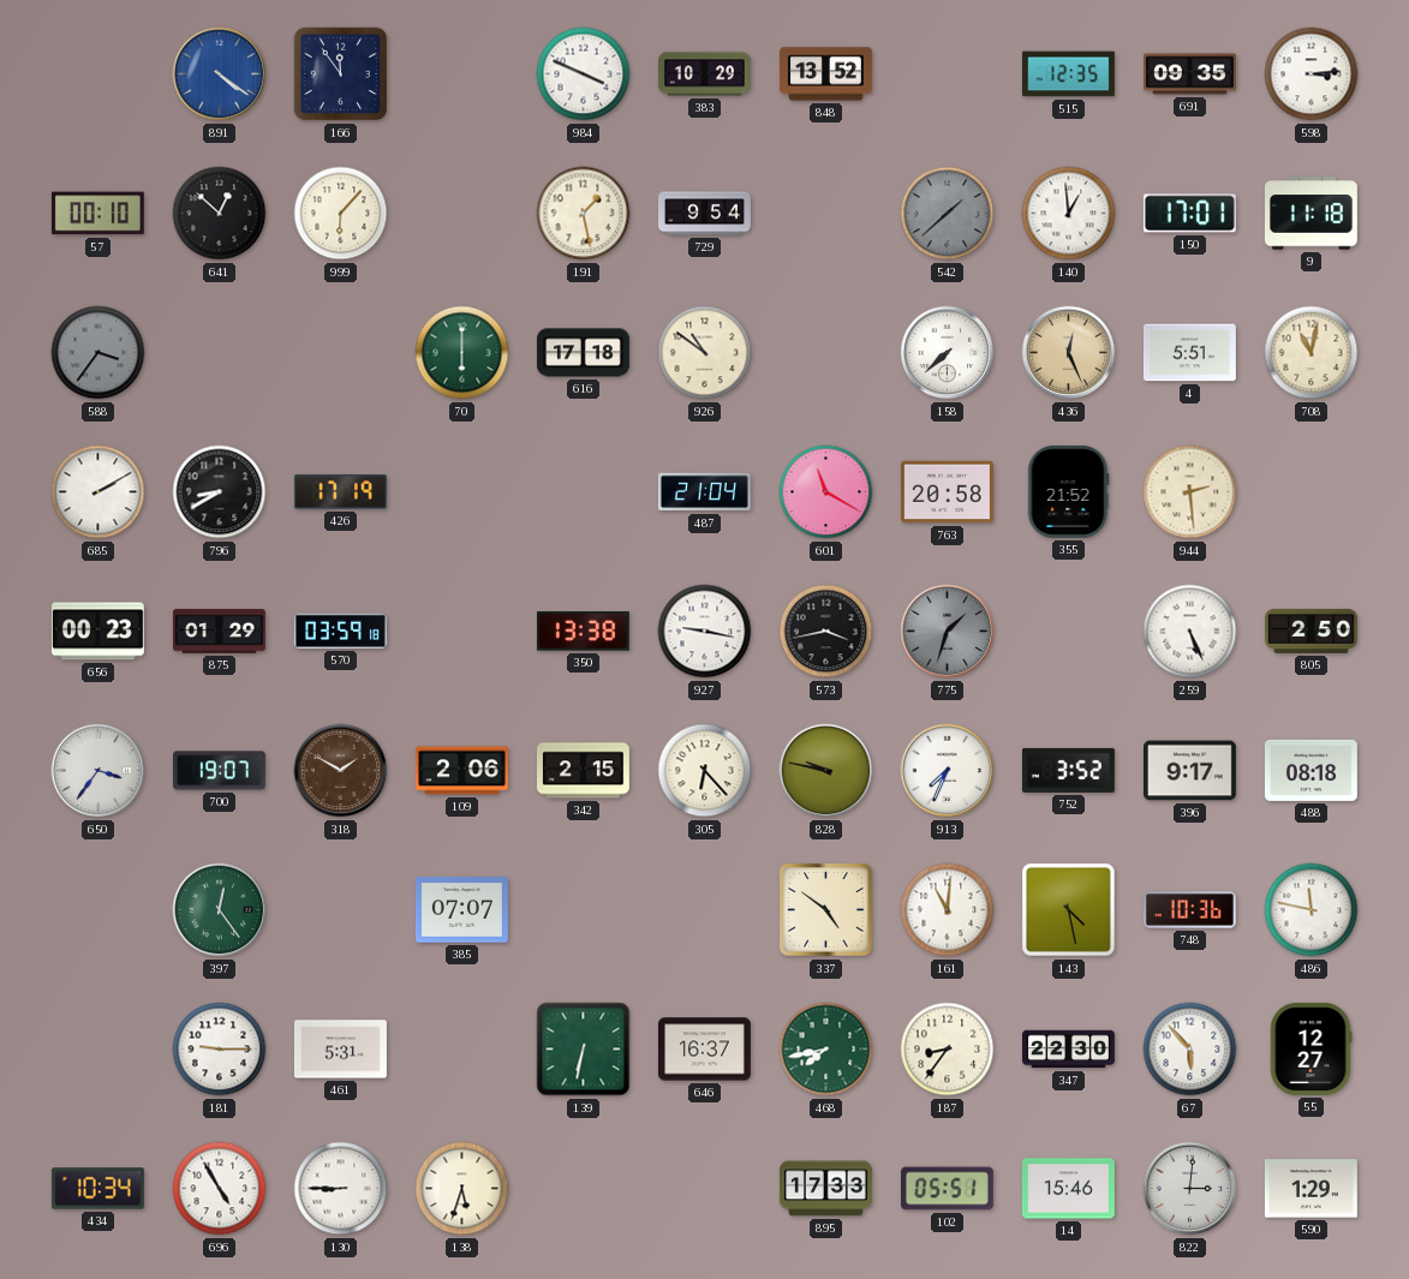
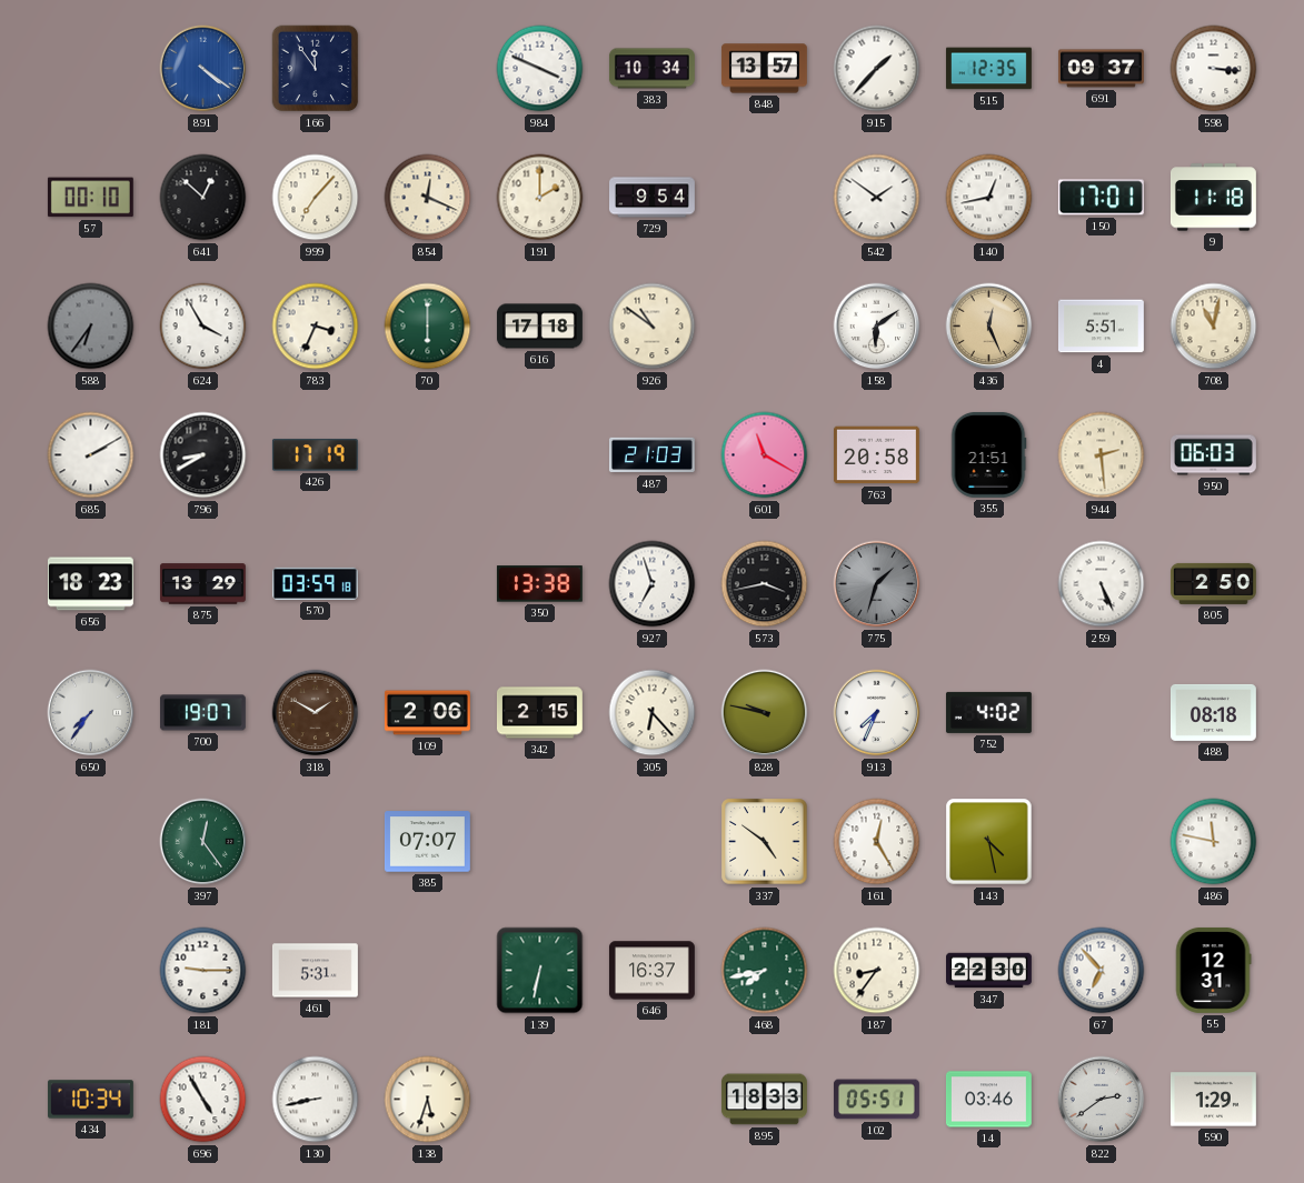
383: 10:29 -> 10:34
848: 13:52 -> 13:57
915: none -> 1:37
691: 09:35 -> 09:37
598: 3:14 -> 3:16
999: 6:07 -> 7:07
854: none -> 12:19
191: 1:28 -> 2:00
542: 1:38 -> 1:51
542 dial: grey -> white
140: 12:59 -> 12:43
588: 3:36 -> 6:36
624: none -> 3:55
783: none -> 3:34
158: 7:38 -> 6:09
487: 21:04 -> 21:03
355: 21:52 -> 21:51
950: none -> 06:03
656: 00:23 -> 18:23
875: 01:29 -> 13:29
927: 9:17 -> 6:57
650: 3:36 -> 7:36
752: 3:52 -> 4:02
396: 9:17 -> none
161: 11:01 -> 12:25
748: 10:36 -> none
67: 5:53 -> 6:53
55: 12:27 -> 12:31
130: 8:45 -> 8:43
895: 17:33 -> 18:33
14: 15:46 -> 03:46
822: 3:01 -> 2:39
